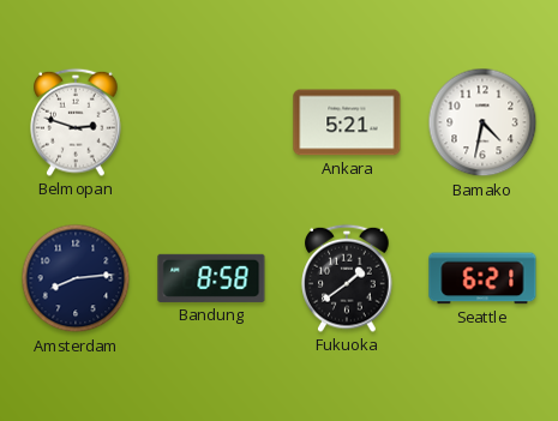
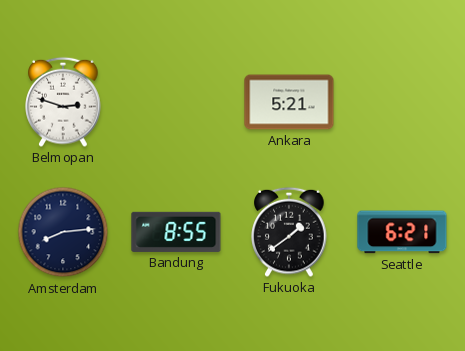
Bamako: 4:32 -> none
Bandung: 8:58 -> 8:55
